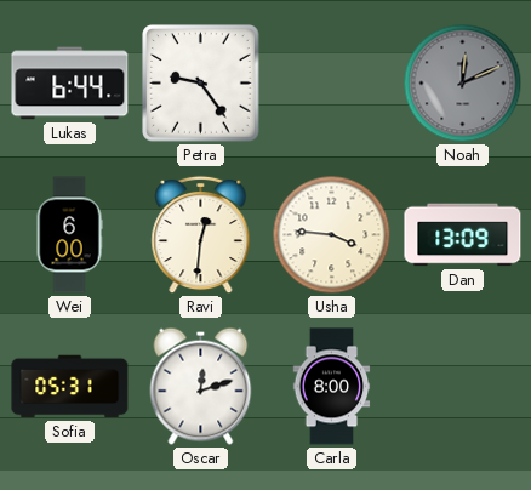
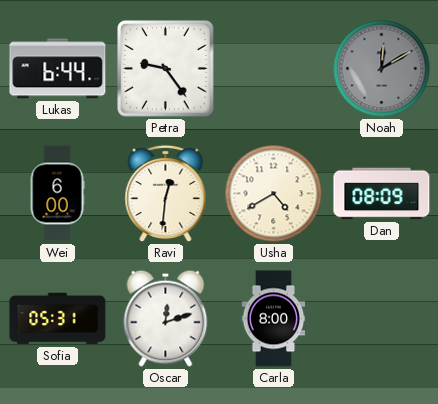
Noah: 12:11 -> 12:10
Usha: 3:46 -> 4:40
Dan: 13:09 -> 08:09
